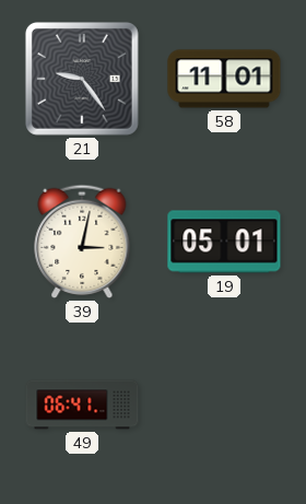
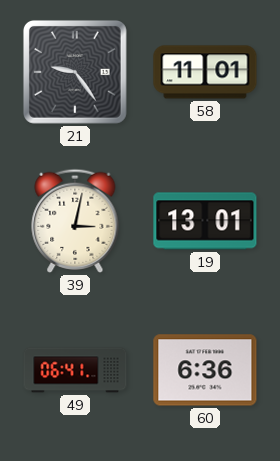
19: 05:01 -> 13:01
60: none -> 6:36
